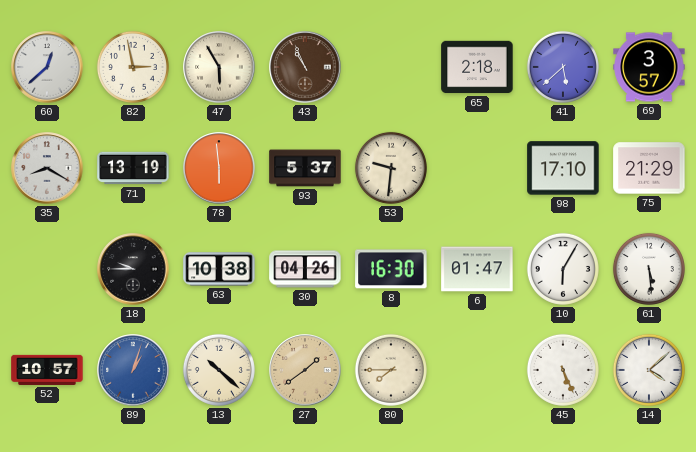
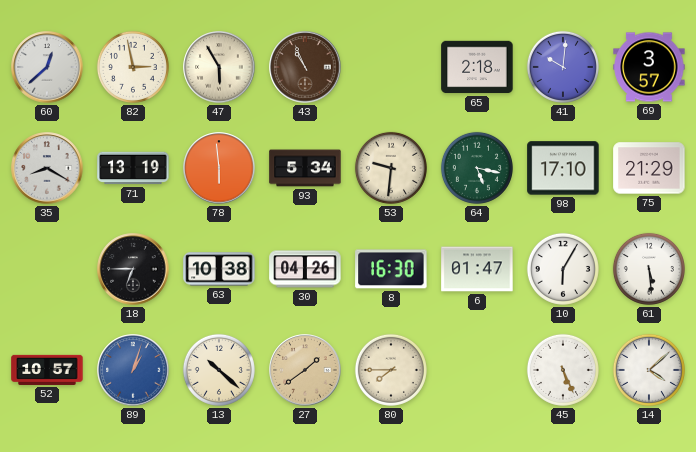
41: 5:38 -> 10:01
93: 5:37 -> 5:34
64: none -> 5:17
18: 9:45 -> 6:45
